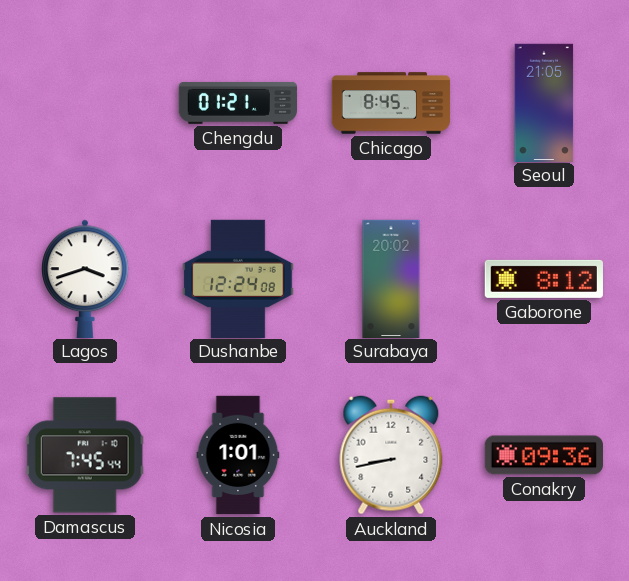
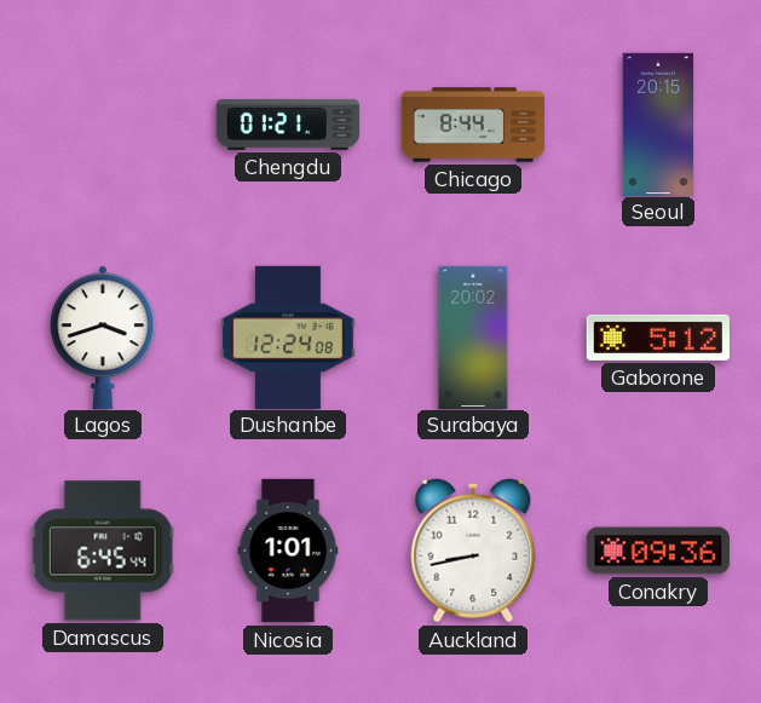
Chicago: 8:45 -> 8:44
Seoul: 21:05 -> 20:15
Gaborone: 8:12 -> 5:12
Damascus: 7:45 -> 6:45
